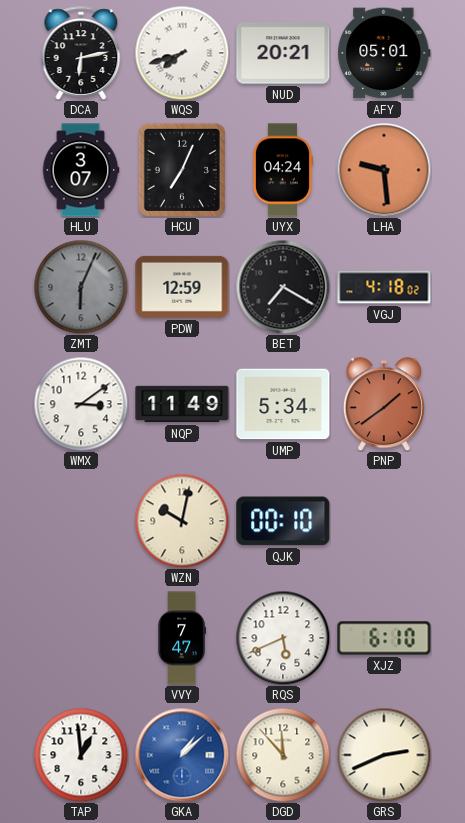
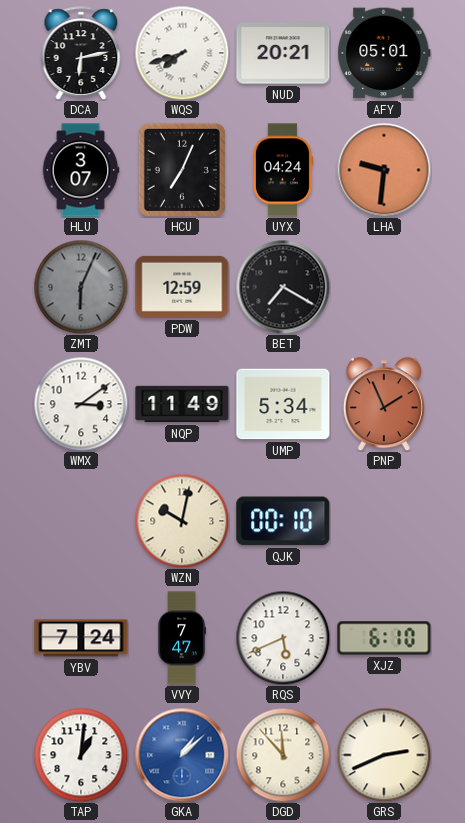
LHA: 9:29 -> 9:31
VGJ: 4:18 -> none
PNP: 1:39 -> 1:56
YBV: none -> 7:24
TAP: 12:59 -> 1:01
